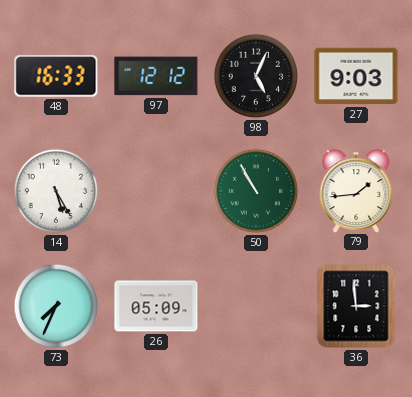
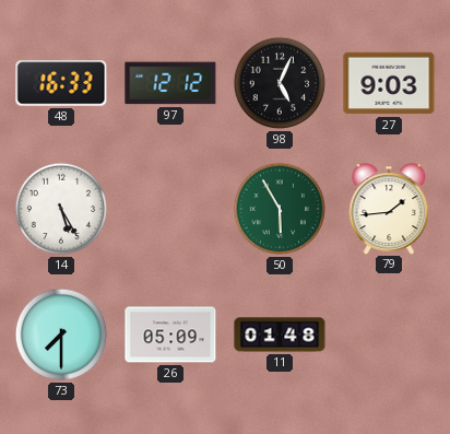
50: 10:55 -> 5:55
73: 7:34 -> 7:30
11: none -> 01:48
36: 2:59 -> none
